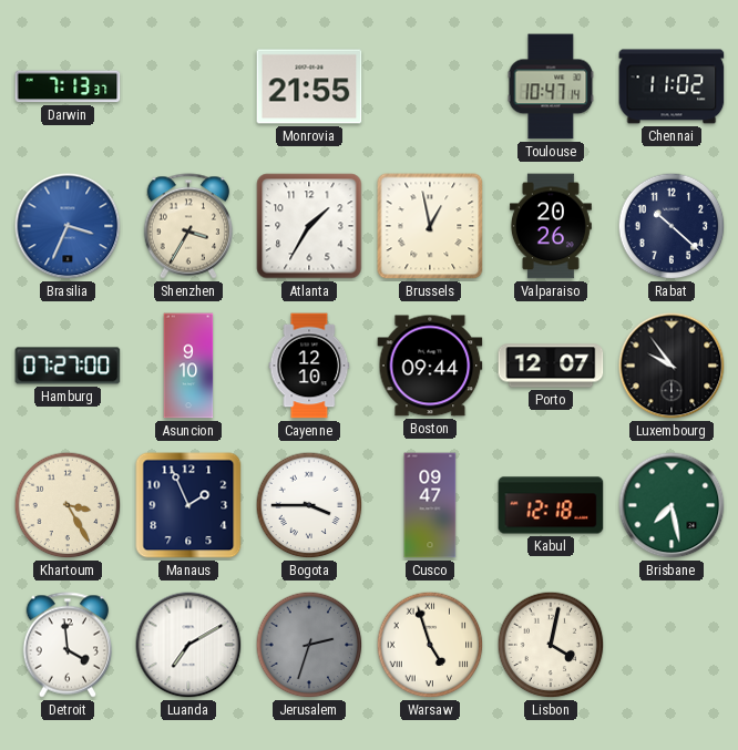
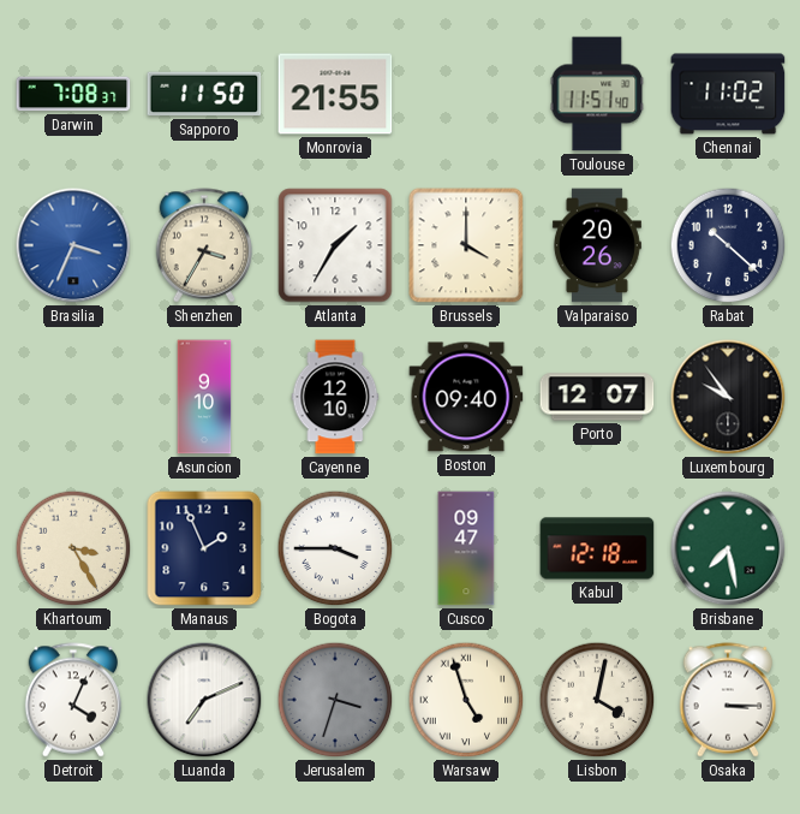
Darwin: 7:13 -> 7:08
Sapporo: none -> 11:50
Toulouse: 10:47 -> 11:51
Brussels: 12:58 -> 4:00
Hamburg: 07:27 -> none
Boston: 09:44 -> 09:40
Detroit: 3:59 -> 4:04
Luanda: 7:10 -> 7:11
Jerusalem: 2:33 -> 3:33
Osaka: none -> 3:15
